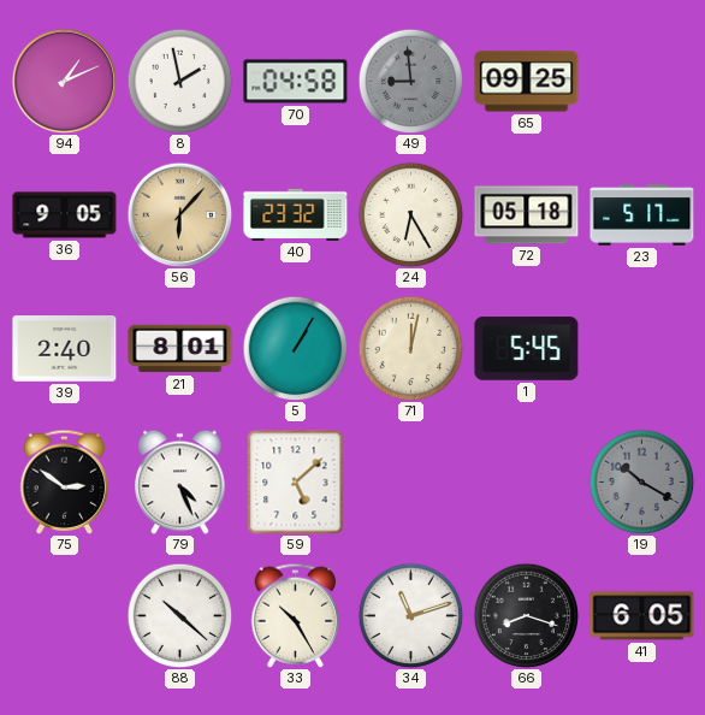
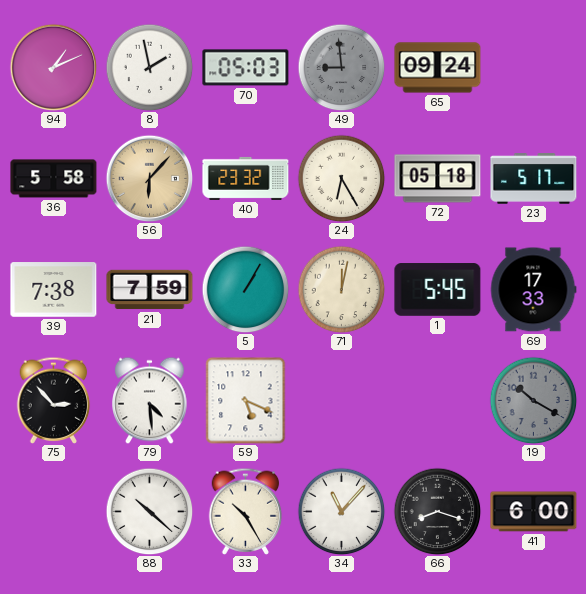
70: 04:58 -> 05:03
65: 09:25 -> 09:24
36: 9:05 -> 5:58
39: 2:40 -> 7:38
21: 8:01 -> 7:59
69: none -> 17:33
75: 2:51 -> 2:53
79: 4:26 -> 4:29
59: 5:08 -> 5:19
34: 11:12 -> 11:07
41: 6:05 -> 6:00
